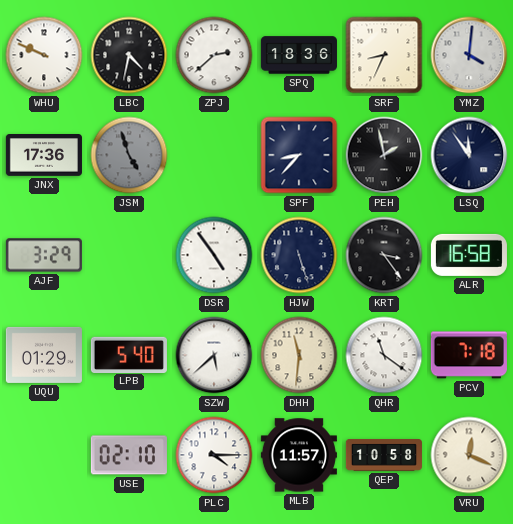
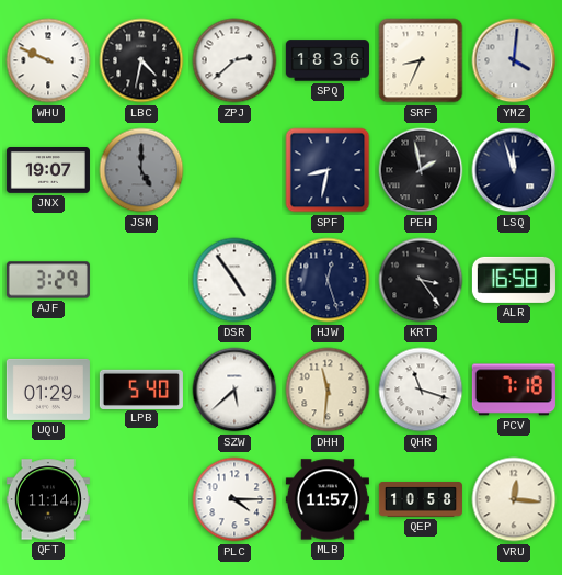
JNX: 17:36 -> 19:07
JSM: 4:57 -> 5:00
SPF: 8:37 -> 8:32
LSQ: 11:54 -> 11:57
HJW: 5:27 -> 12:27
QHR: 11:21 -> 11:18
QFT: none -> 11:14
USE: 02:10 -> none
VRU: 12:19 -> 12:16
